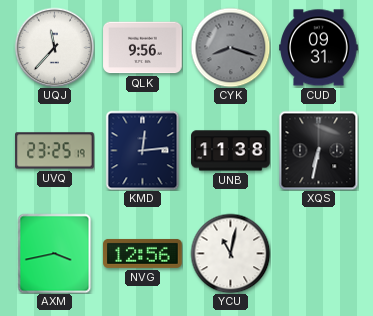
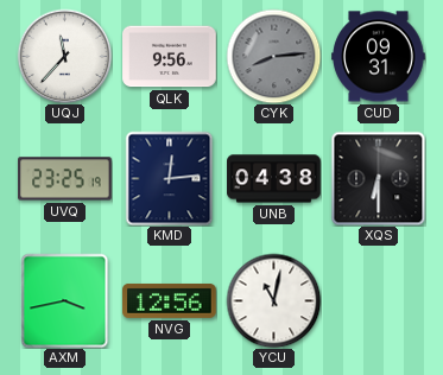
CYK: 8:18 -> 8:14
UNB: 11:38 -> 04:38
XQS: 6:32 -> 6:30
